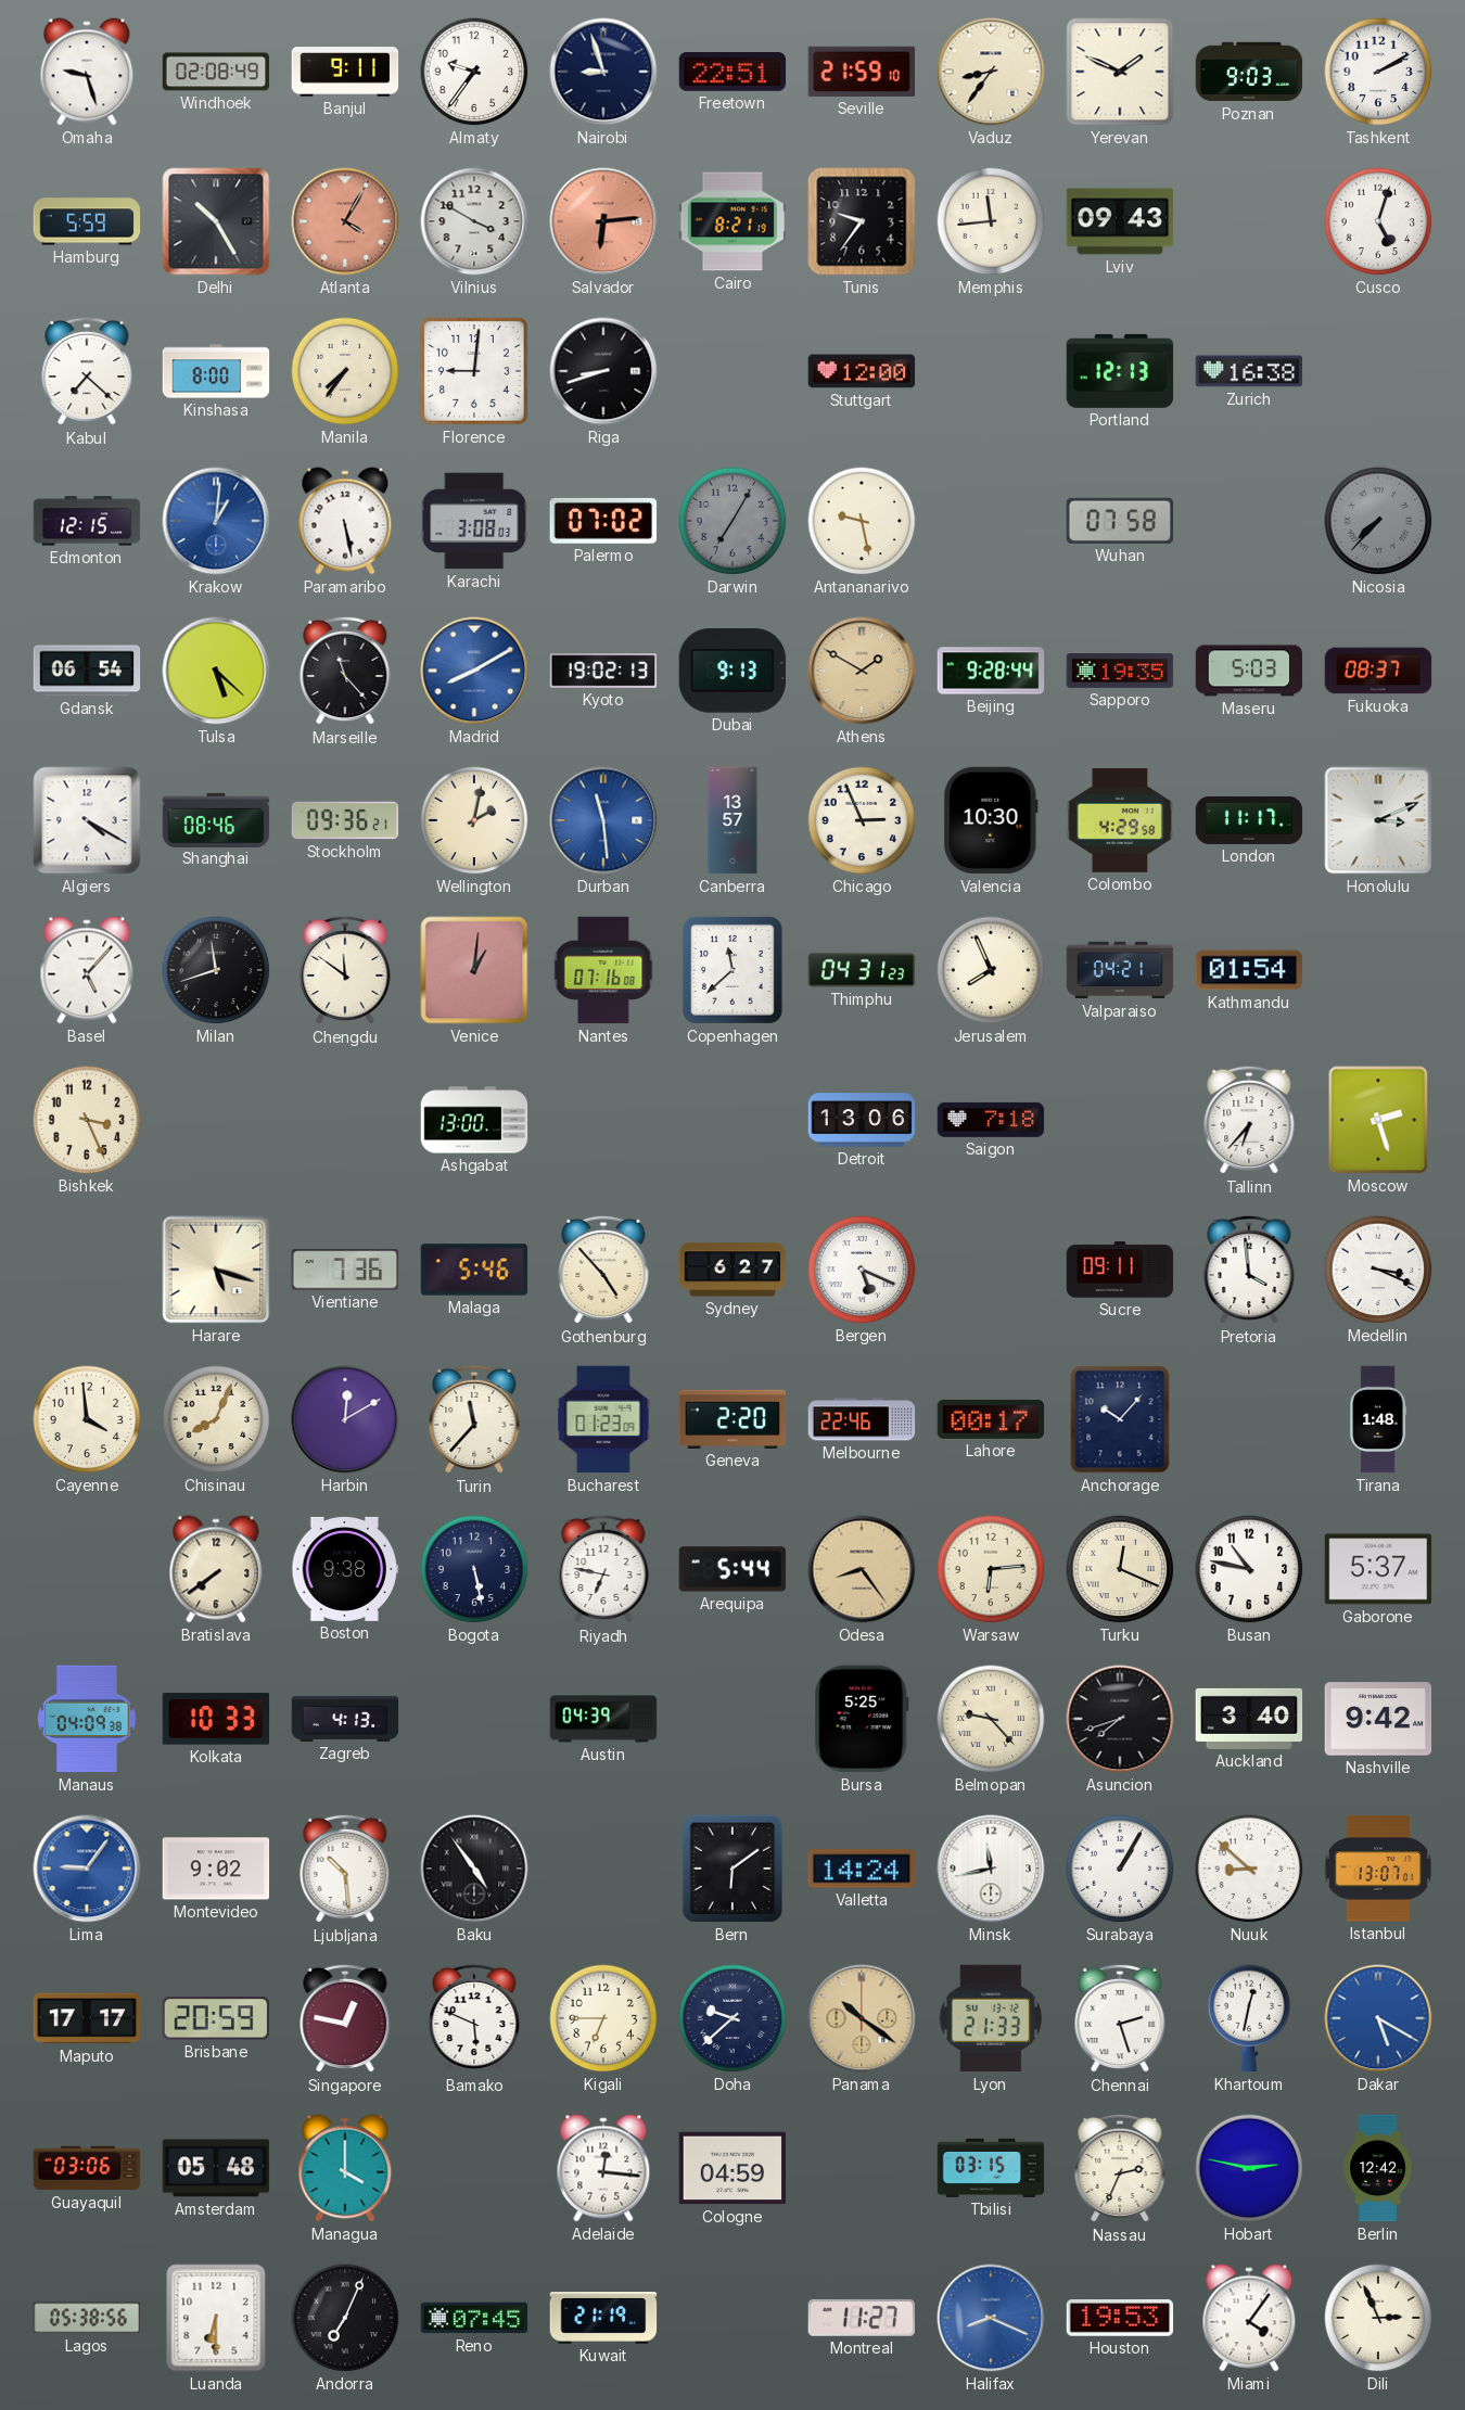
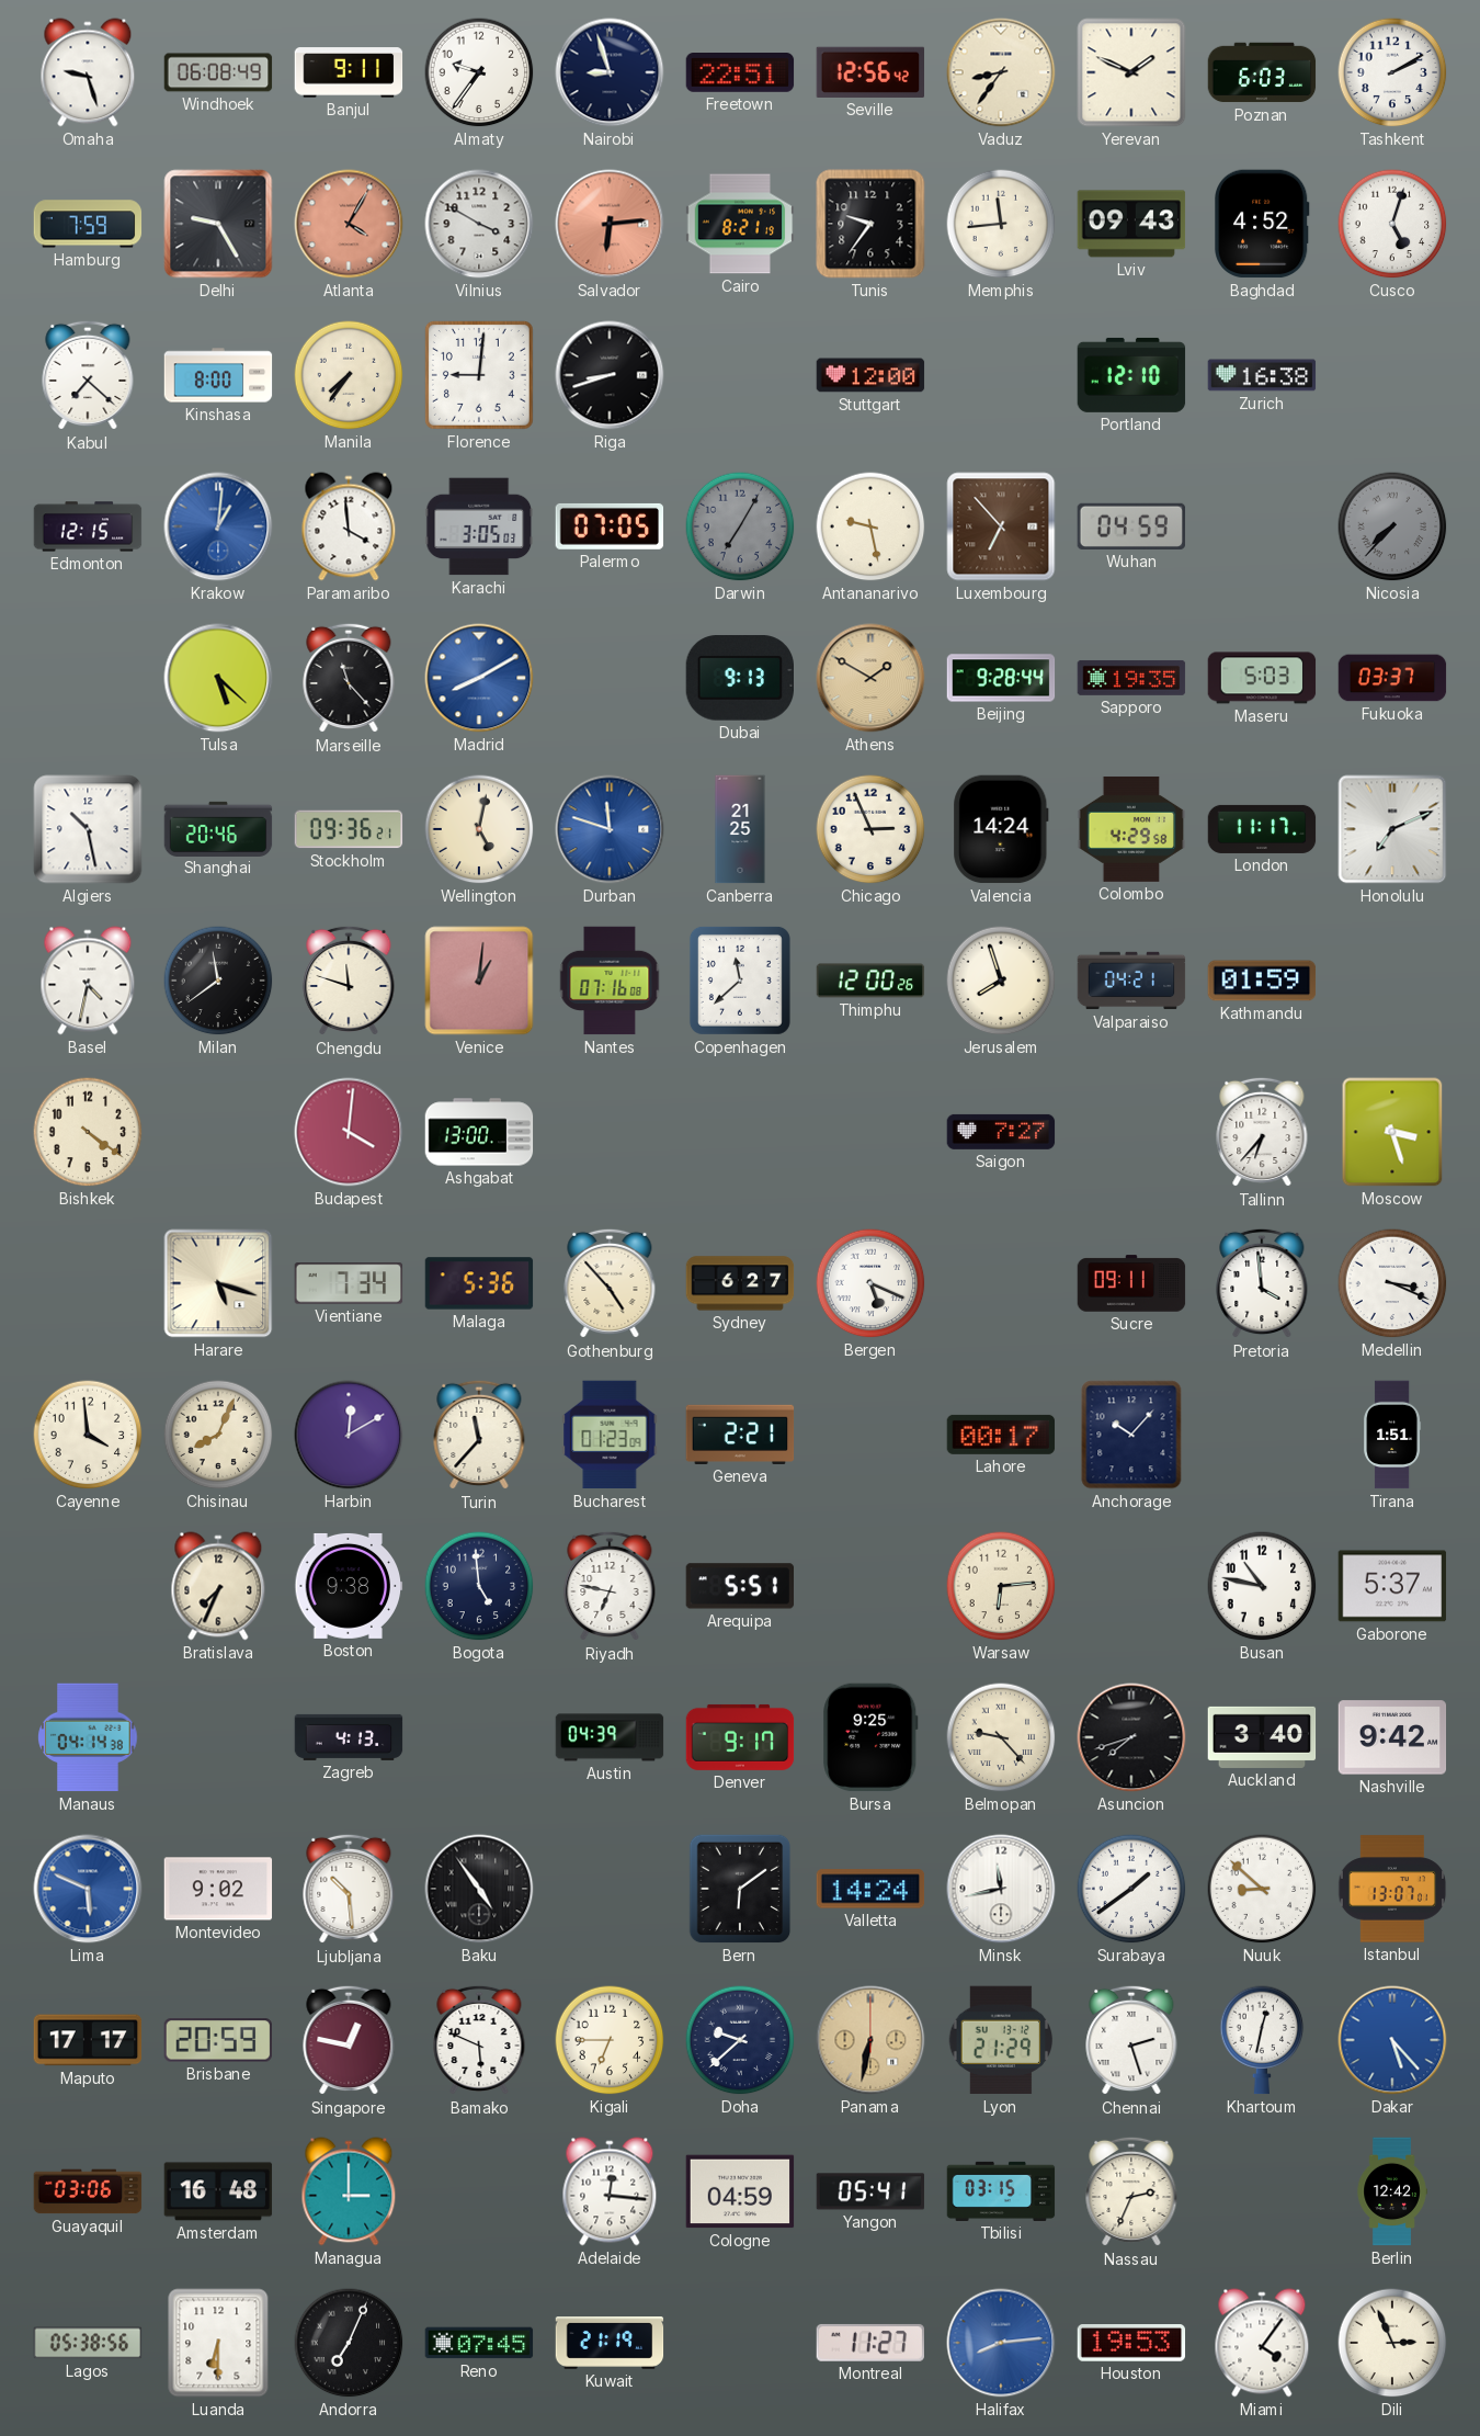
Windhoek: 02:08 -> 06:08
Seville: 21:59 -> 12:56
Poznan: 9:03 -> 6:03
Hamburg: 5:59 -> 7:59
Delhi: 10:25 -> 9:25
Baghdad: none -> 4:52
Portland: 12:13 -> 12:10
Paramaribo: 5:28 -> 3:59
Karachi: 3:08 -> 3:05
Palermo: 07:02 -> 07:05
Luxembourg: none -> 6:53
Wuhan: 07:58 -> 04:59
Gdansk: 06:54 -> none
Kyoto: 19:02 -> none
Fukuoka: 08:37 -> 03:37
Algiers: 4:20 -> 10:28
Shanghai: 08:46 -> 20:46
Wellington: 2:02 -> 5:02
Durban: 11:29 -> 11:48
Canberra: 13:57 -> 21:25
Valencia: 10:30 -> 14:24
Honolulu: 3:11 -> 7:11
Basel: 5:07 -> 4:32
Milan: 11:42 -> 11:39
Chengdu: 11:51 -> 11:48
Thimphu: 04:31 -> 12:00
Jerusalem: 7:56 -> 7:57
Kathmandu: 01:54 -> 01:59
Bishkek: 3:26 -> 4:21
Budapest: none -> 4:01
Detroit: 13:06 -> none
Saigon: 7:18 -> 7:27
Moscow: 2:27 -> 3:27
Vientiane: 7:36 -> 7:34
Malaga: 5:46 -> 5:36
Geneva: 2:20 -> 2:21
Melbourne: 22:46 -> none
Tirana: 1:48 -> 1:51
Bratislava: 7:39 -> 7:34
Bogota: 5:28 -> 4:59
Arequipa: 5:44 -> 5:51
Odesa: 8:24 -> none
Turku: 12:19 -> none
Manaus: 04:09 -> 04:14
Kolkata: 10:33 -> none
Denver: none -> 9:17
Bursa: 5:25 -> 9:25
Lima: 9:06 -> 5:49
Surabaya: 1:05 -> 1:39
Panama: 10:21 -> 6:32
Lyon: 21:33 -> 21:29
Dakar: 5:20 -> 5:23
Amsterdam: 05:48 -> 16:48
Managua: 4:00 -> 3:00
Yangon: none -> 05:41
Hobart: 2:47 -> none
Halifax: 8:19 -> 8:14
